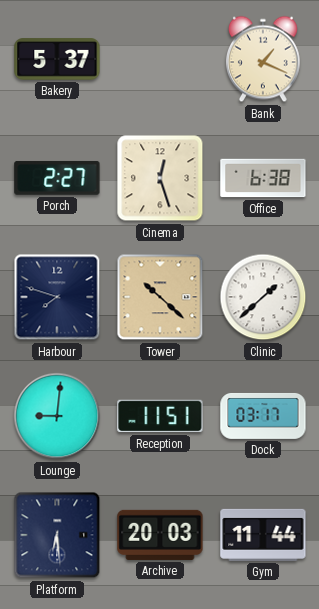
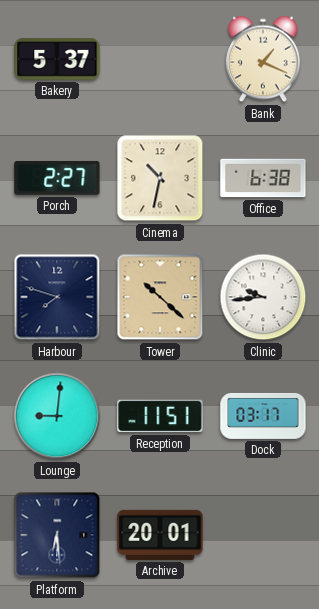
Cinema: 12:27 -> 10:32
Clinic: 1:38 -> 9:44
Archive: 20:03 -> 20:01
Gym: 11:44 -> none
